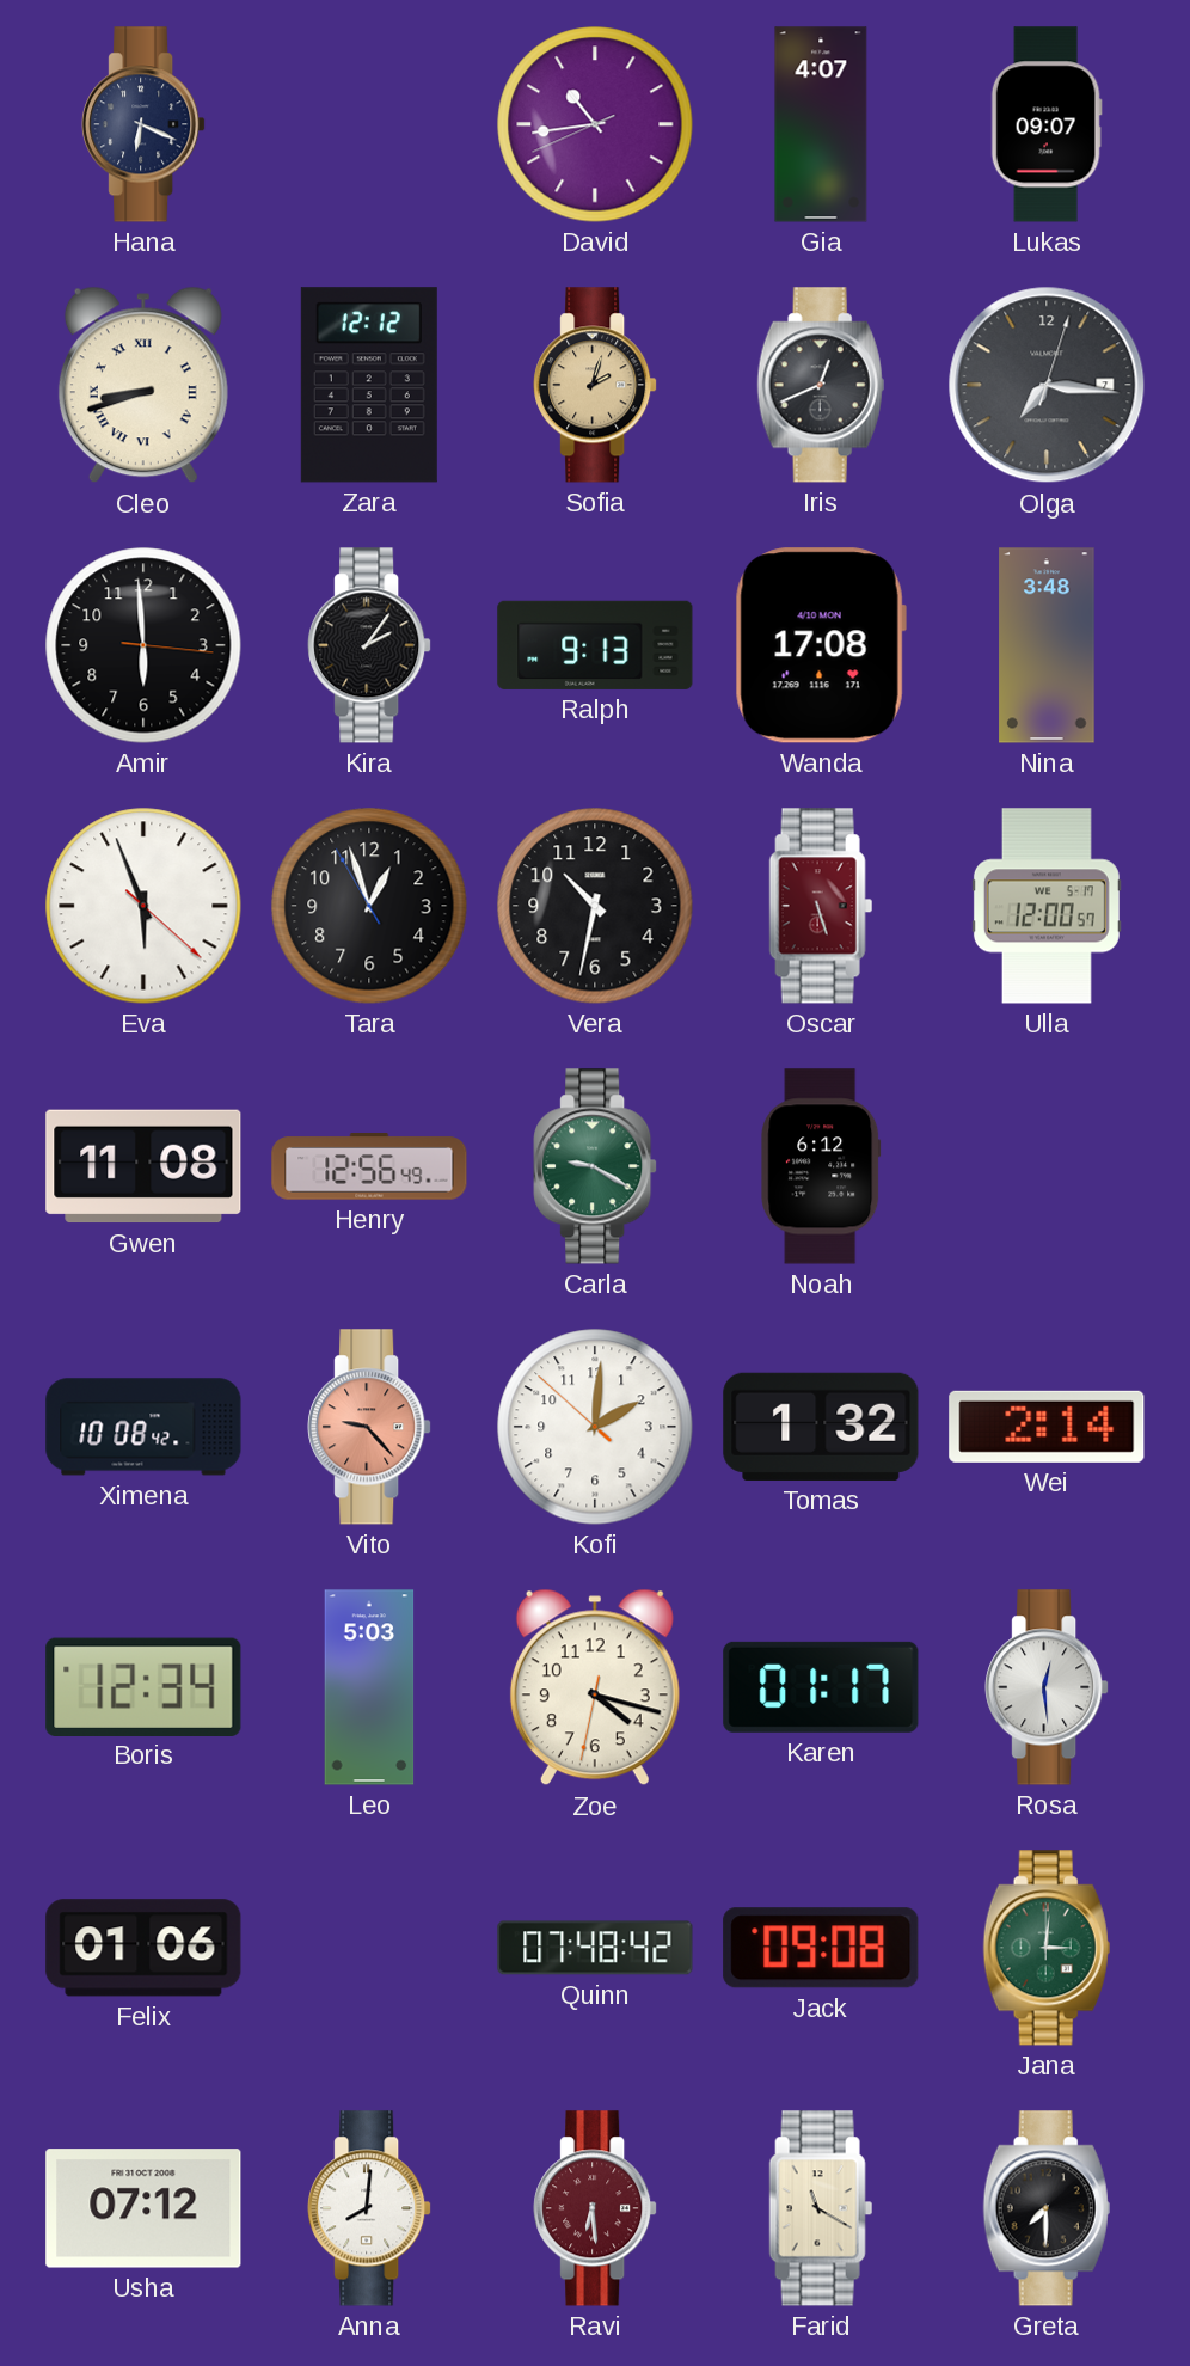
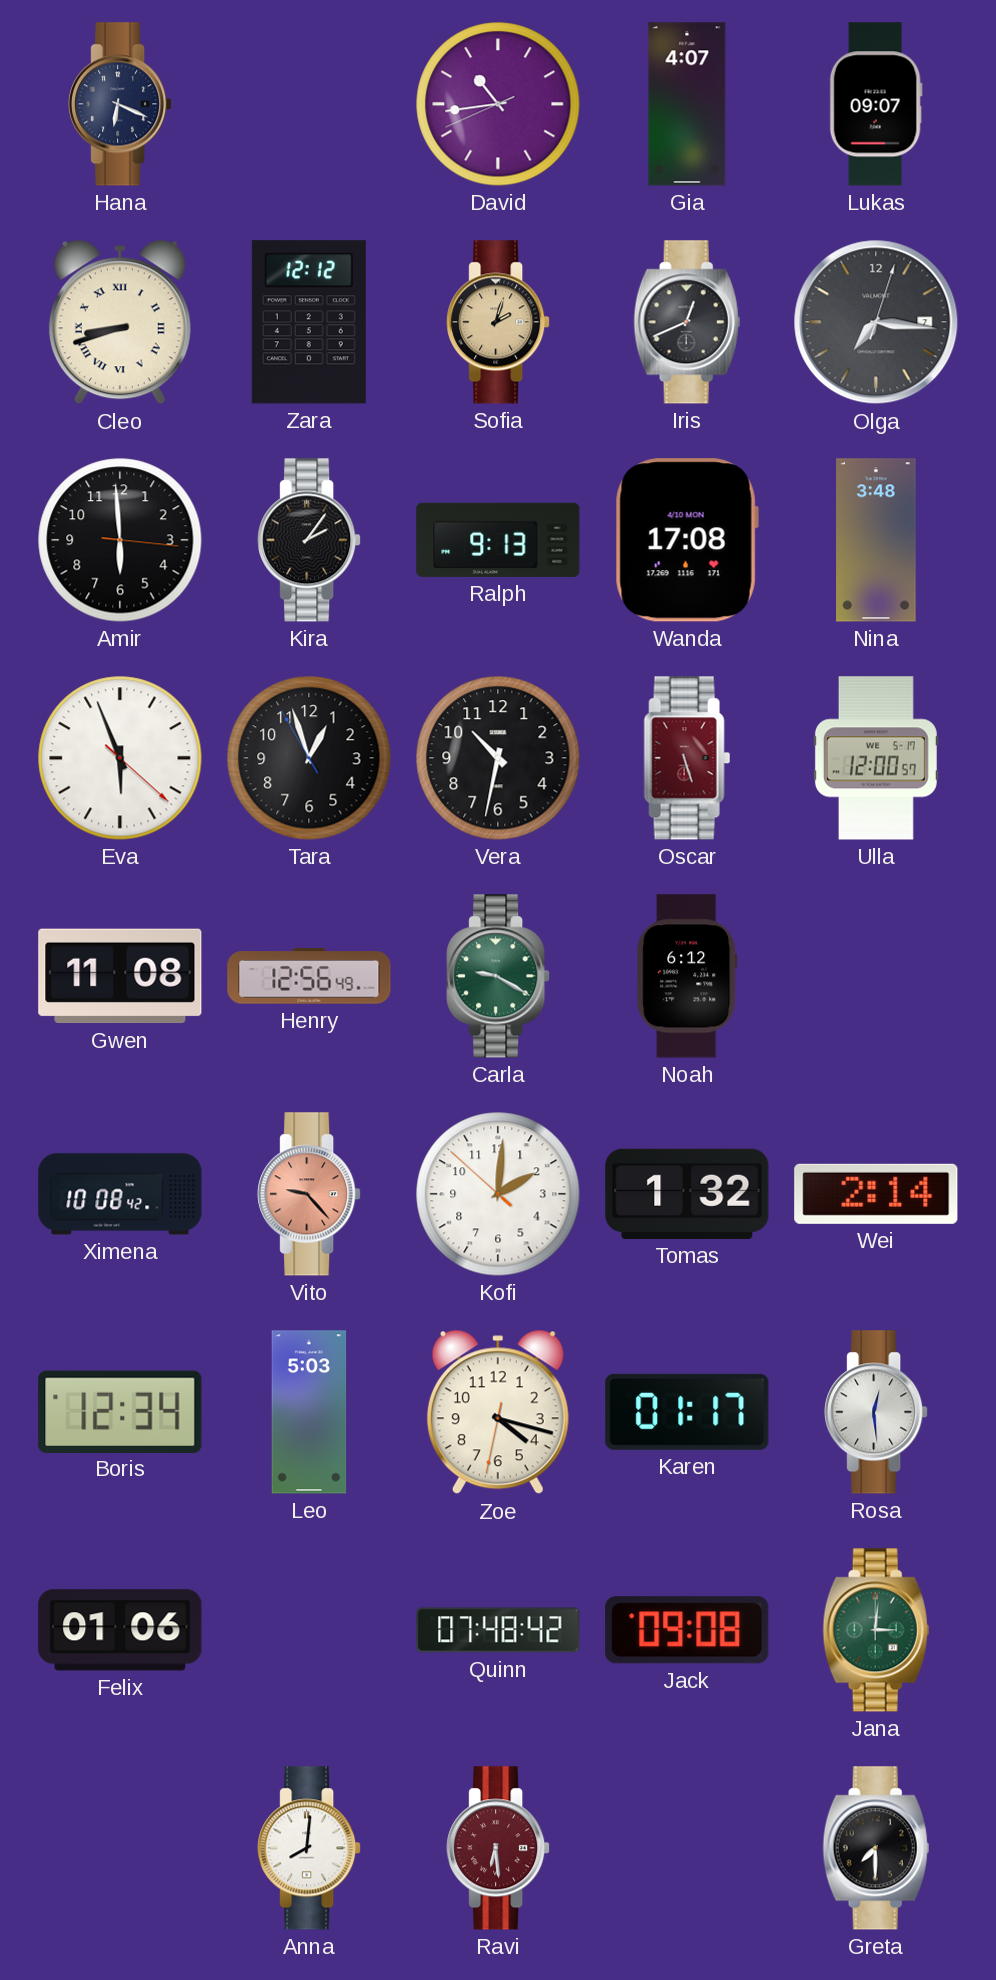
Usha: 07:12 -> none
Farid: 11:20 -> none
